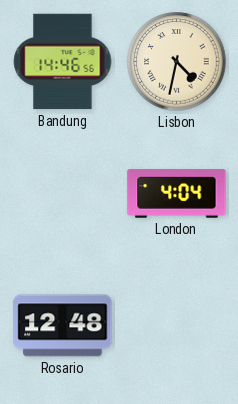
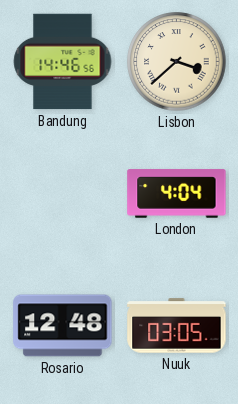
Lisbon: 4:32 -> 3:38
Nuuk: none -> 03:05
